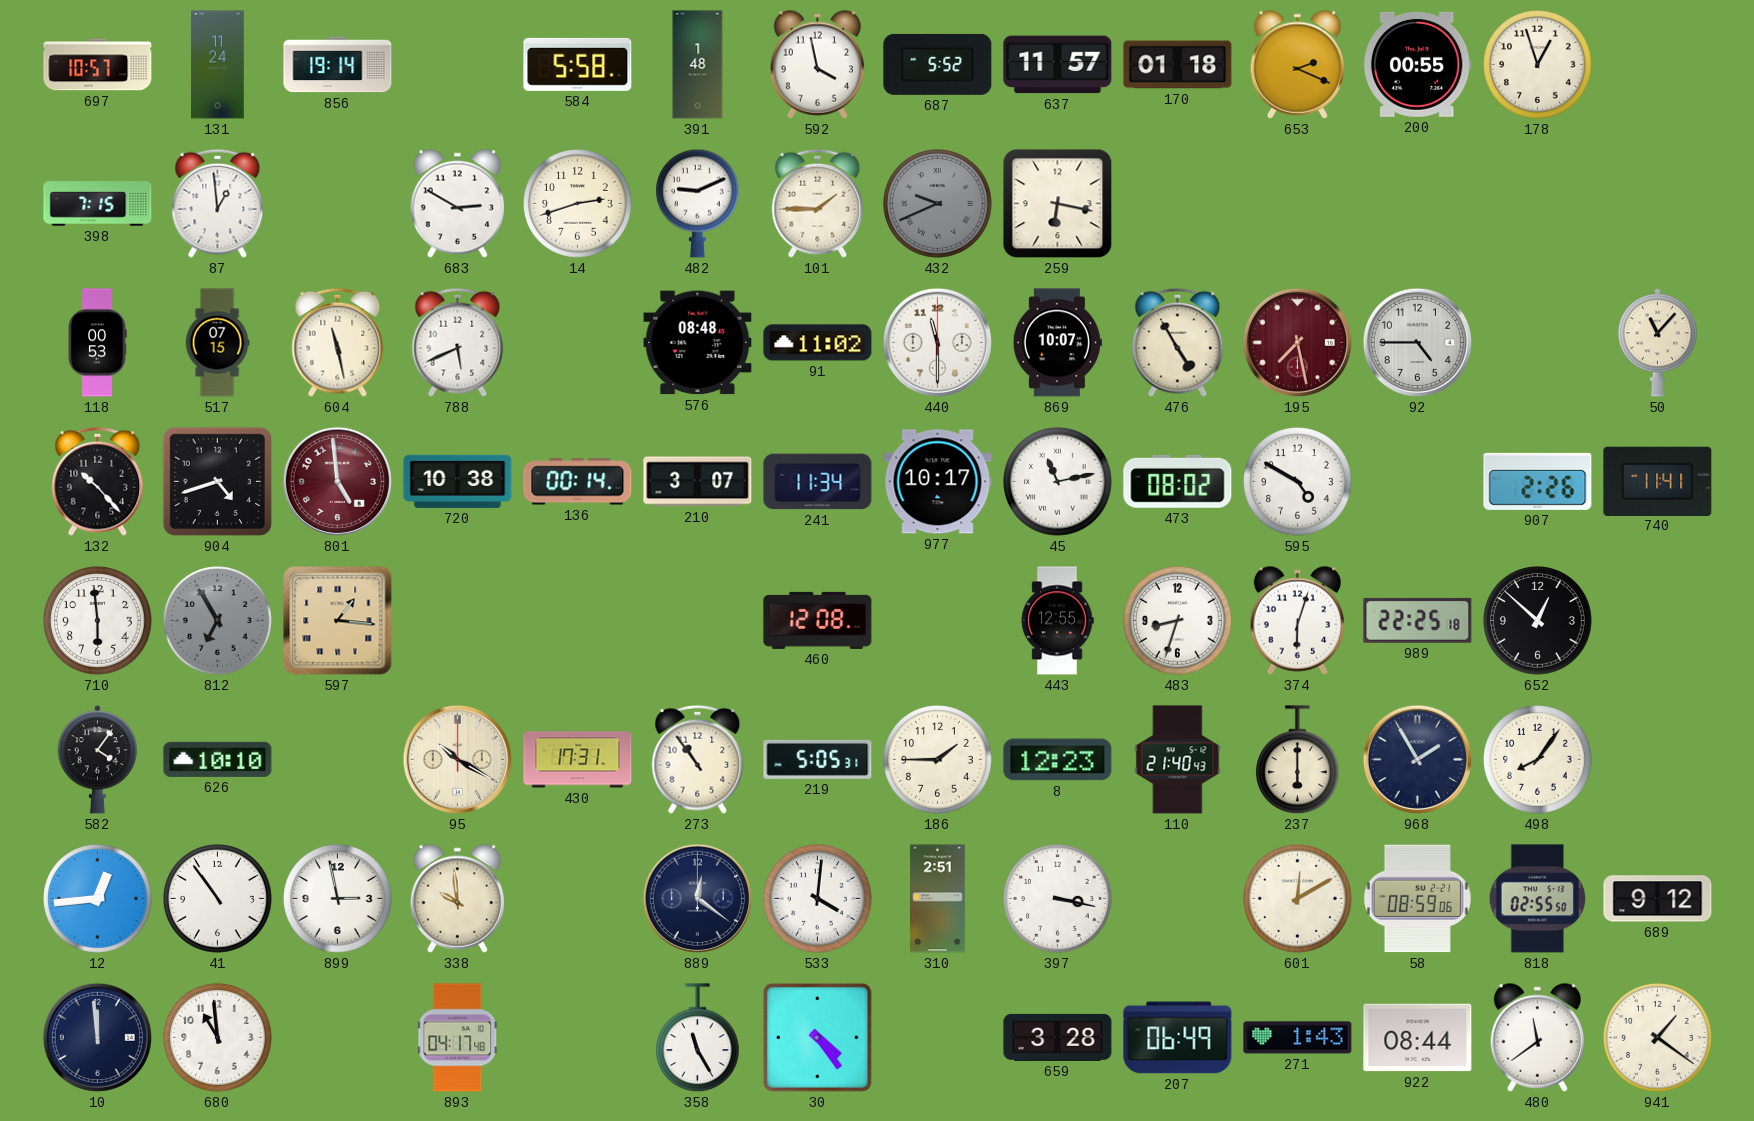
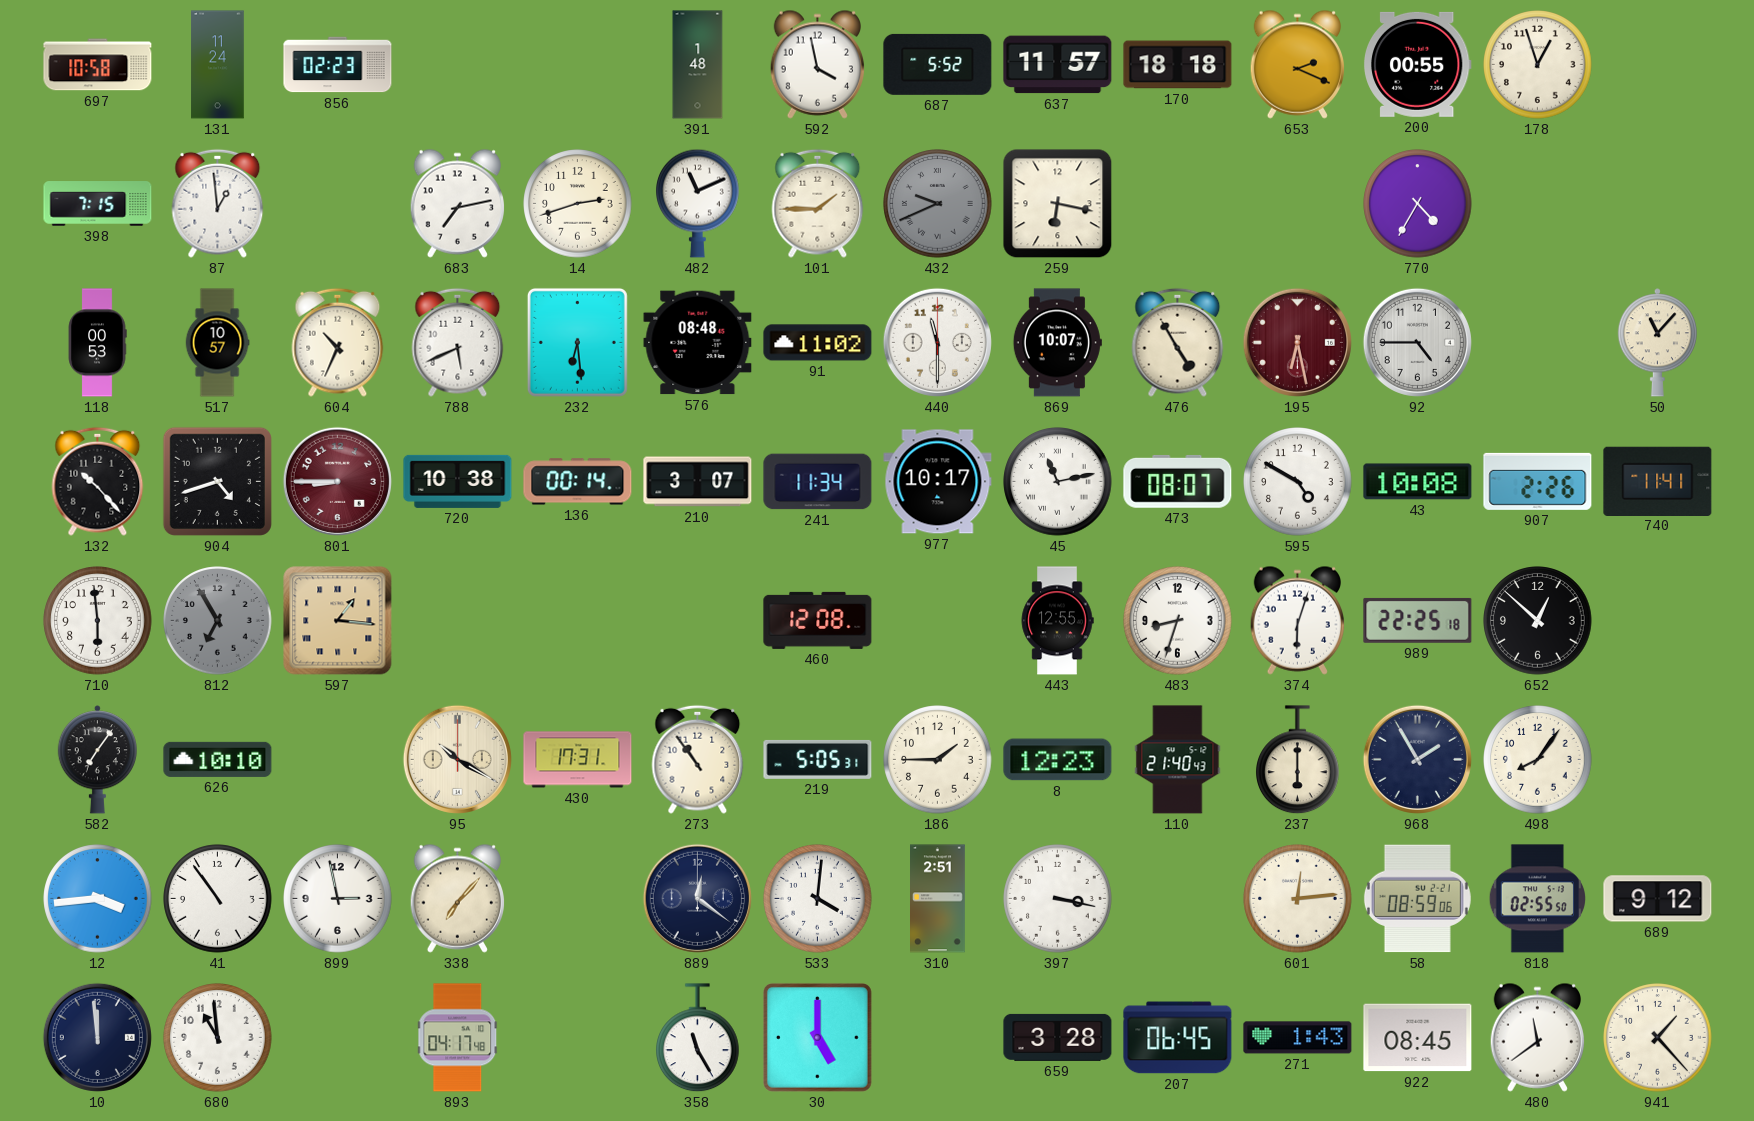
697: 10:57 -> 10:58
856: 19:14 -> 02:23
584: 5:58 -> none
170: 01:18 -> 18:18
683: 2:50 -> 7:13
482: 9:11 -> 11:11
770: none -> 4:35
517: 07:15 -> 10:57
604: 11:28 -> 10:34
232: none -> 6:29
195: 7:28 -> 6:28
801: 4:59 -> 8:45
473: 08:02 -> 08:07
43: none -> 10:08
582: 4:06 -> 7:06
12: 12:44 -> 3:44
338: 9:59 -> 7:07
601: 12:10 -> 12:14
30: 4:24 -> 5:00
207: 06:49 -> 06:45
922: 08:44 -> 08:45
941: 1:21 -> 1:23
